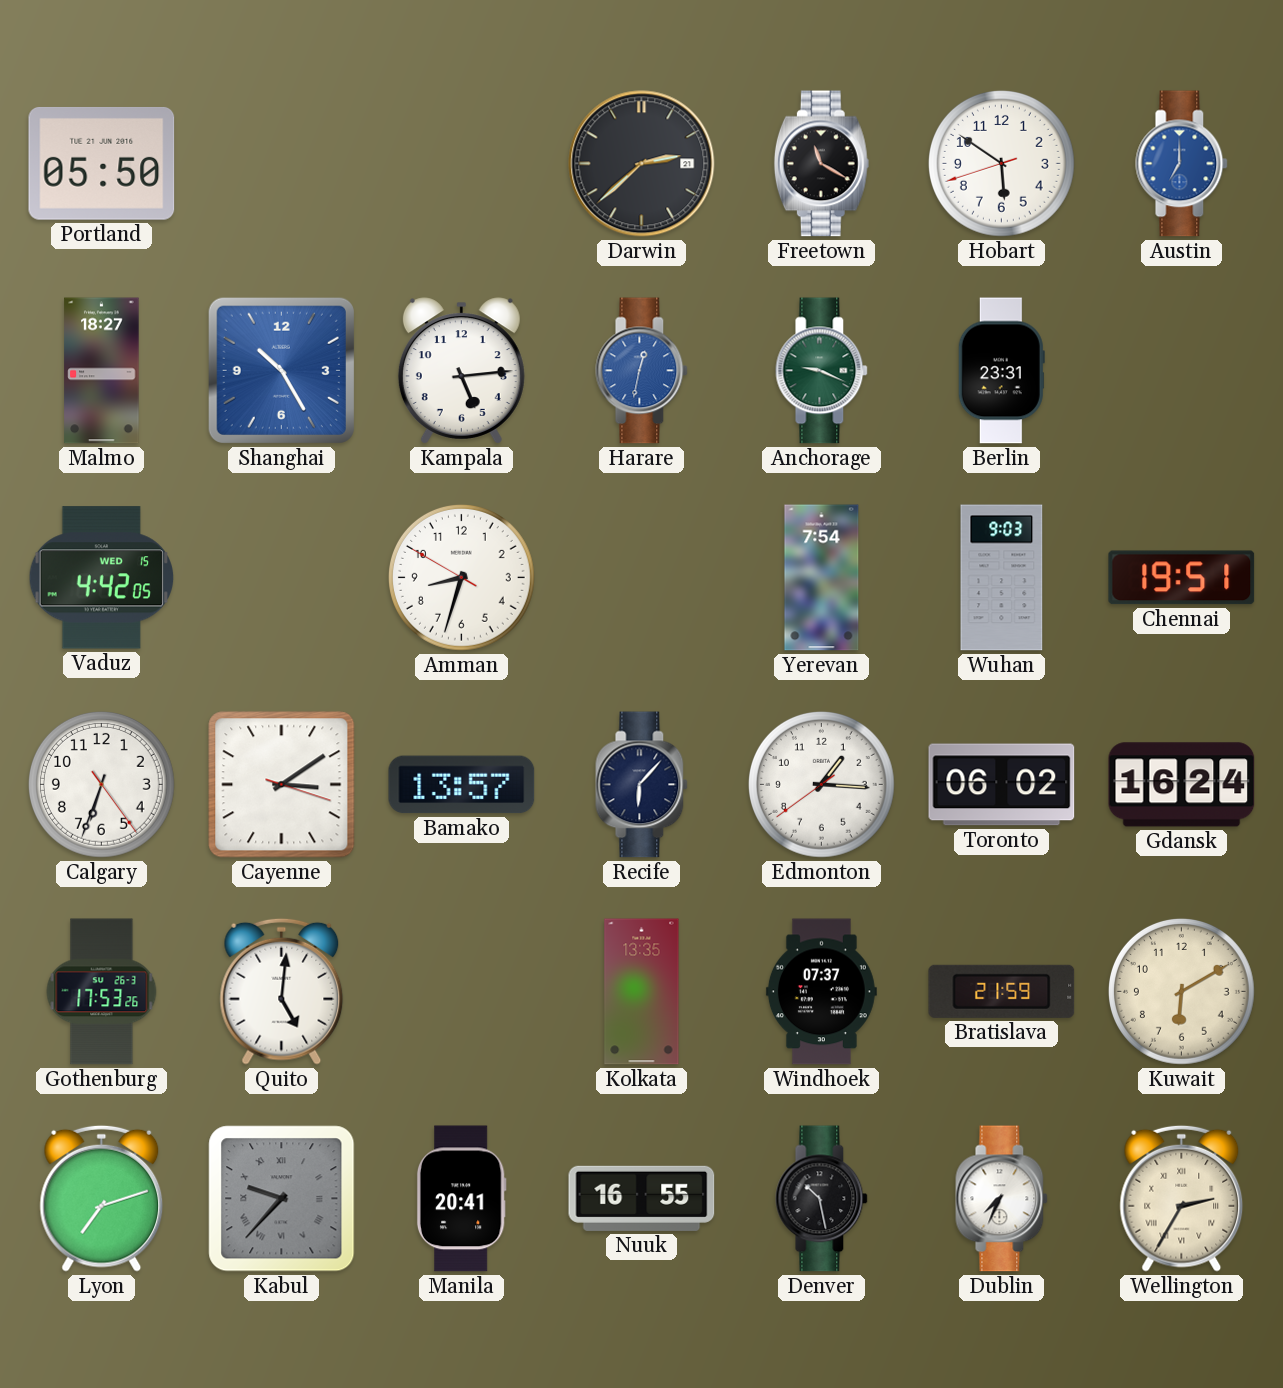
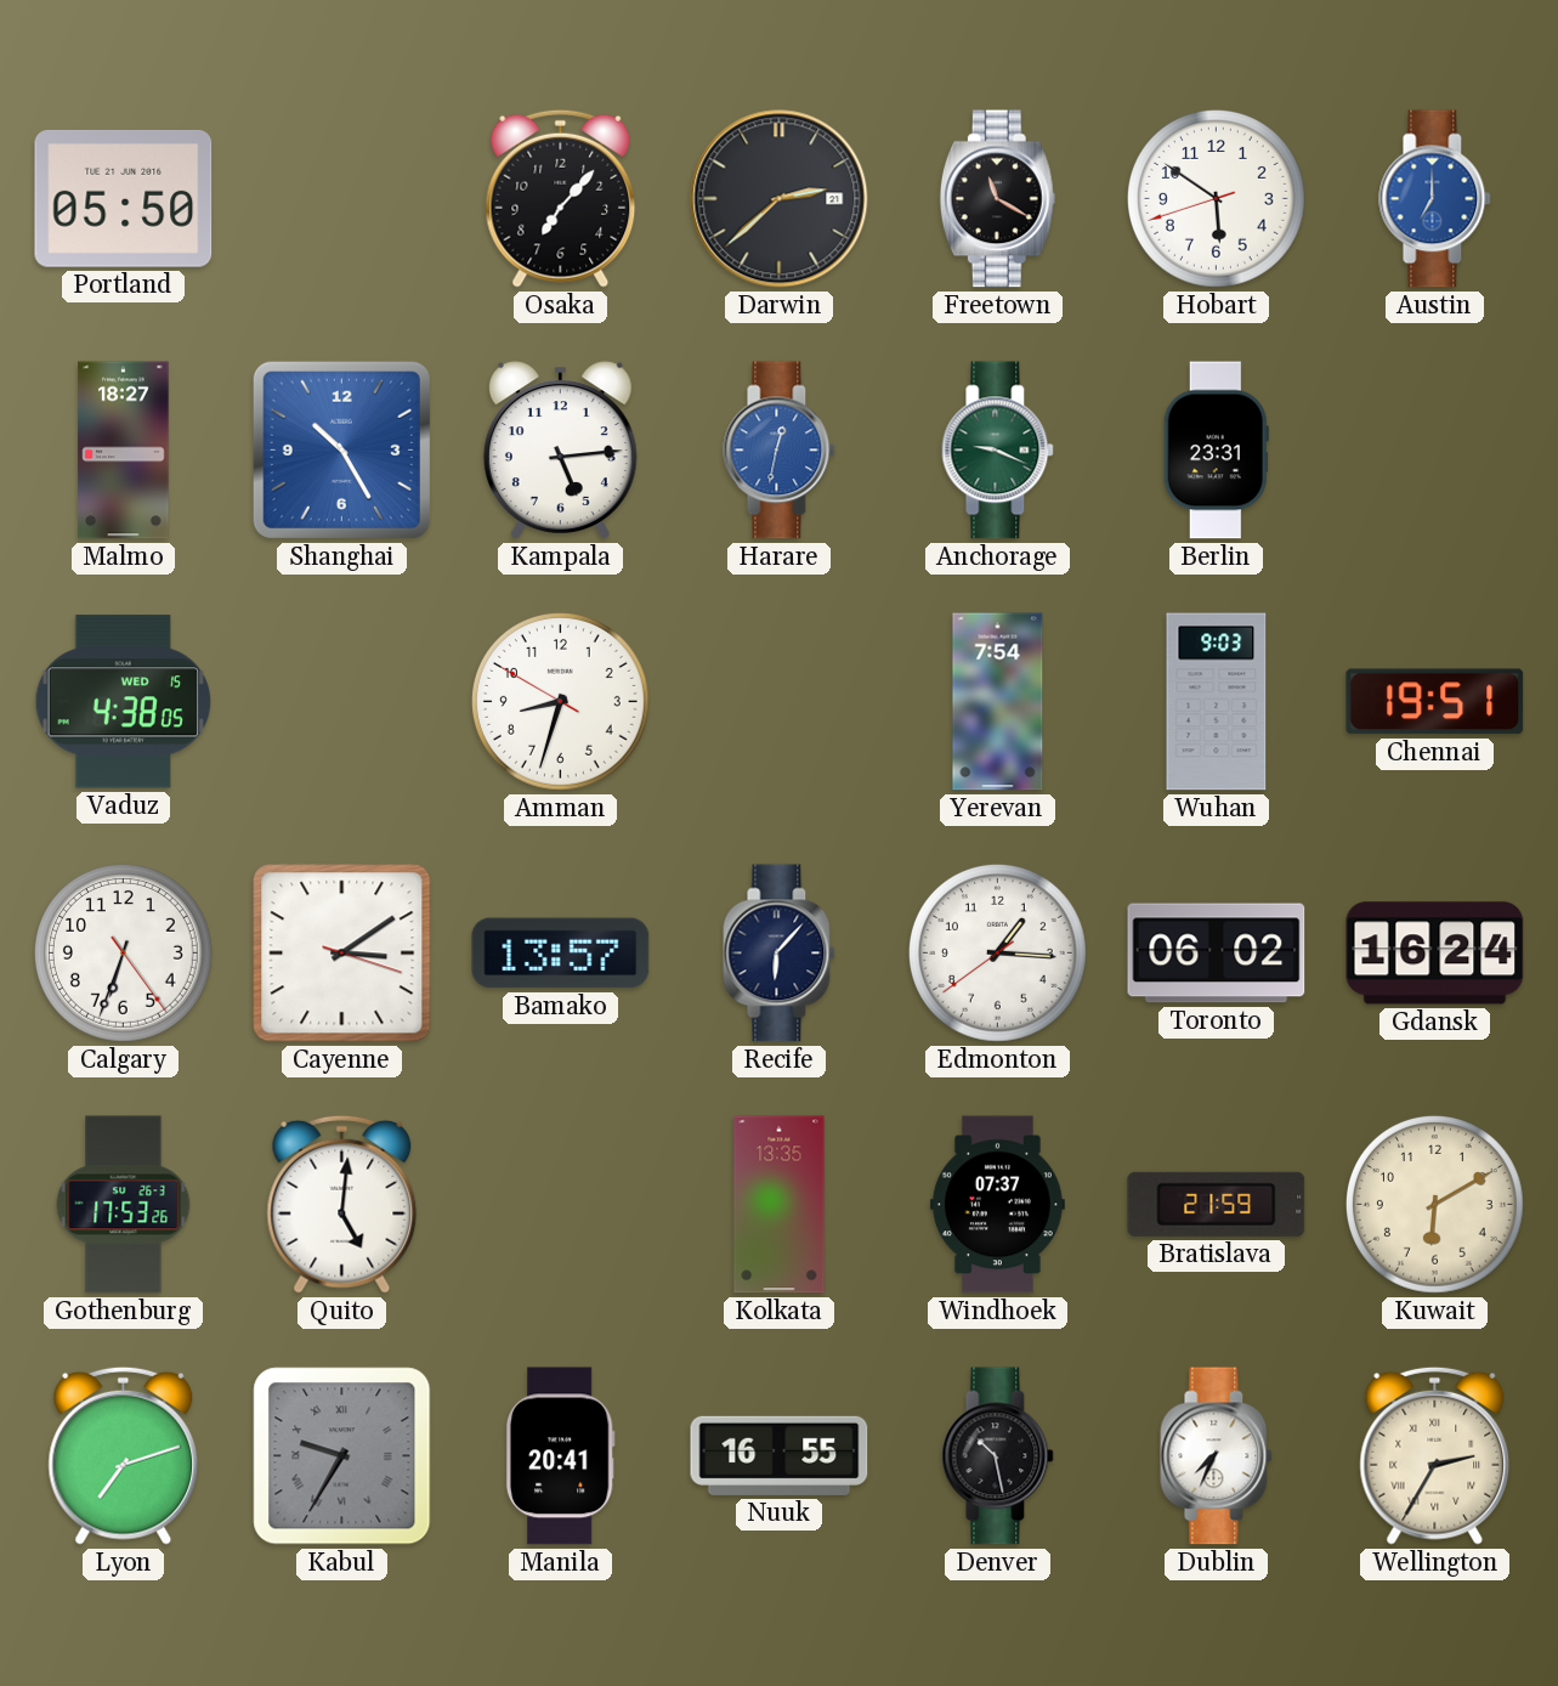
Osaka: none -> 7:07
Vaduz: 4:42 -> 4:38
Kabul: 9:37 -> 9:35
